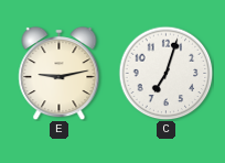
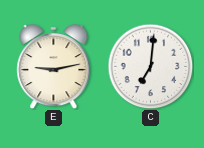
C: 7:03 -> 7:01
